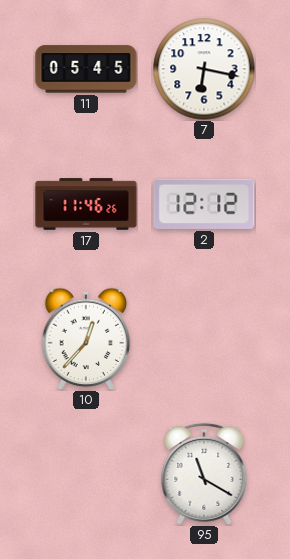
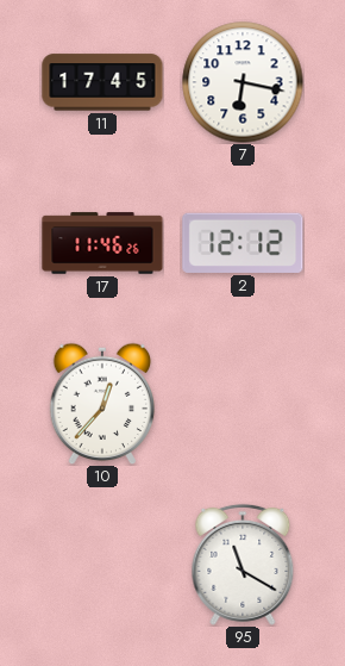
11: 05:45 -> 17:45
